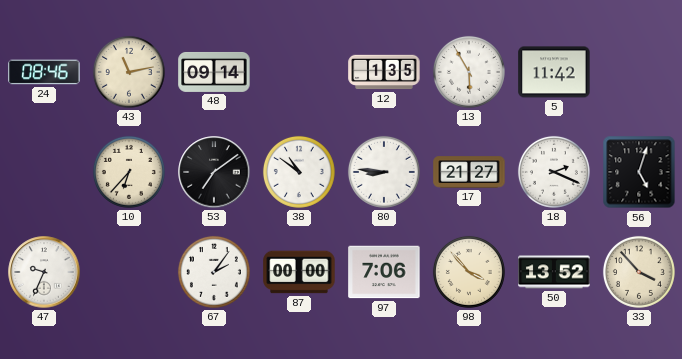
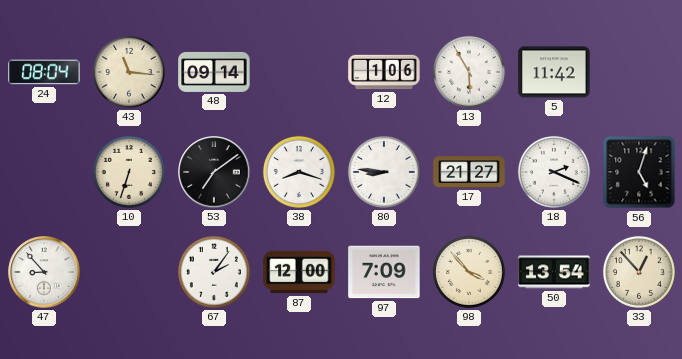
24: 08:46 -> 08:04
43: 11:13 -> 11:16
12: 1:35 -> 1:06
10: 6:37 -> 6:33
38: 10:51 -> 8:18
47: 9:34 -> 8:53
87: 00:00 -> 12:00
97: 7:06 -> 7:09
50: 13:52 -> 13:54
33: 3:53 -> 12:53
